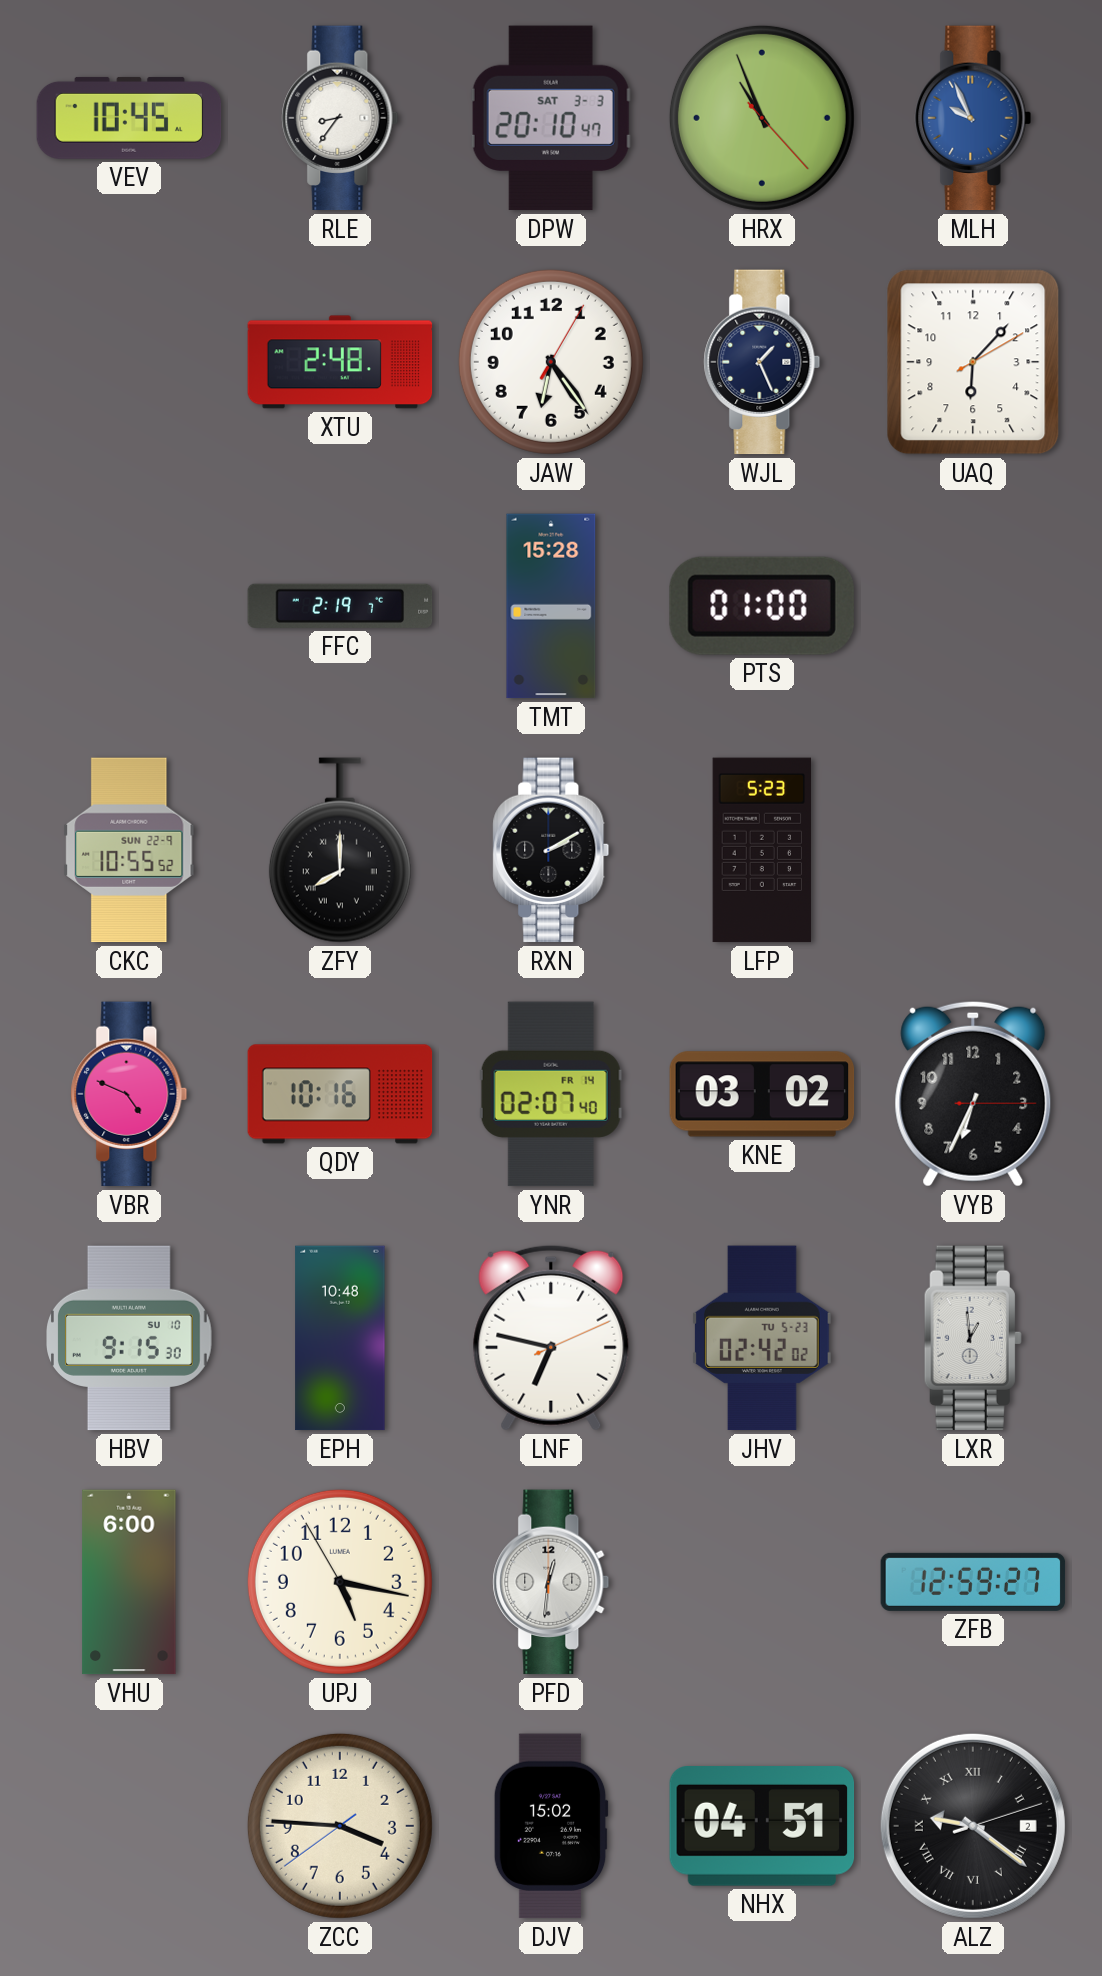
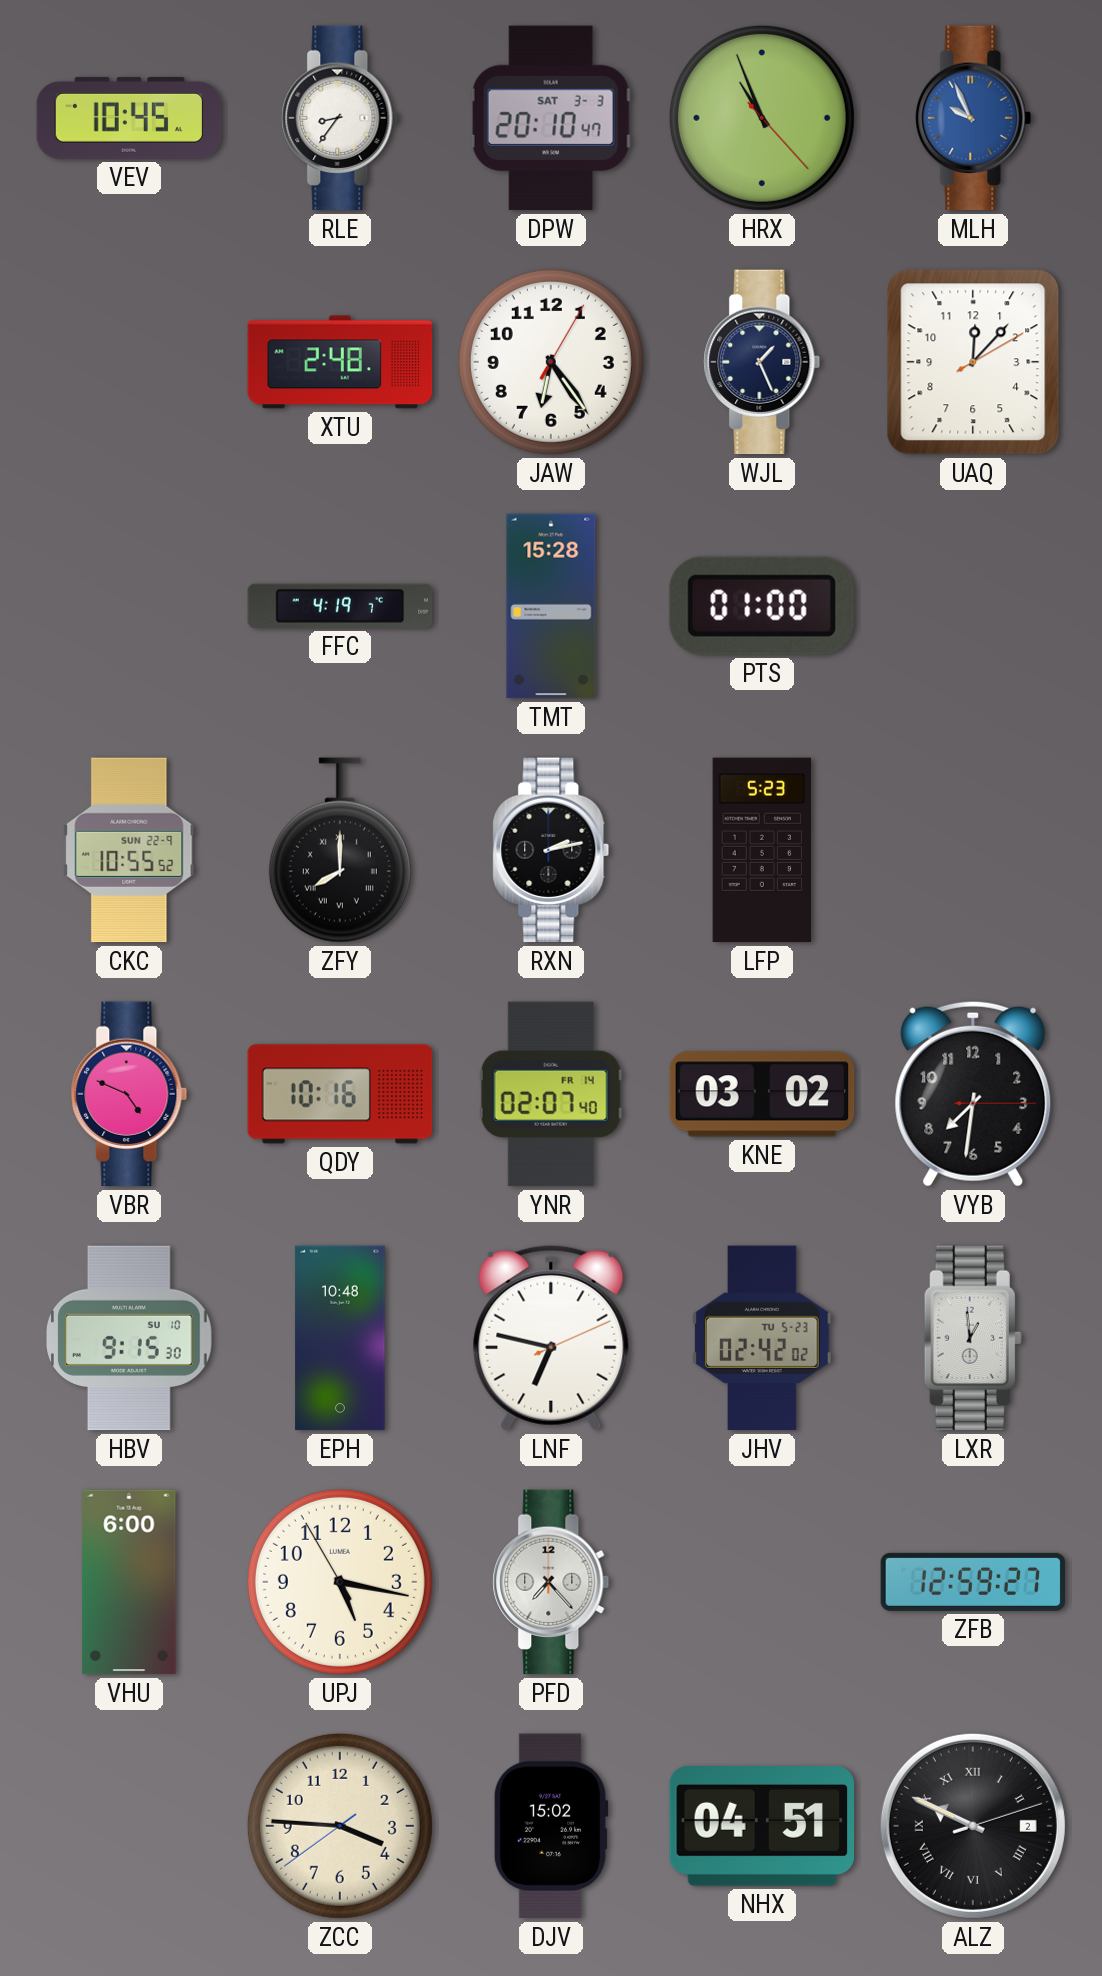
UAQ: 6:07 -> 12:07
FFC: 2:19 -> 4:19
RXN: 2:10 -> 2:13
VYB: 6:34 -> 7:31
PFD: 12:31 -> 7:23
ALZ: 9:21 -> 9:49
